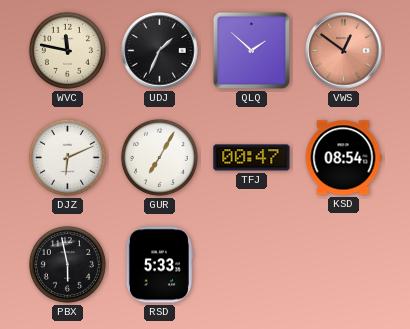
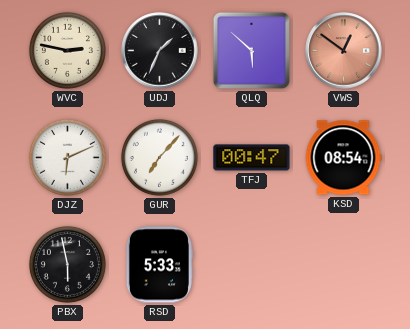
WVC: 11:47 -> 2:47
QLQ: 1:52 -> 5:52
GUR: 7:05 -> 7:07
